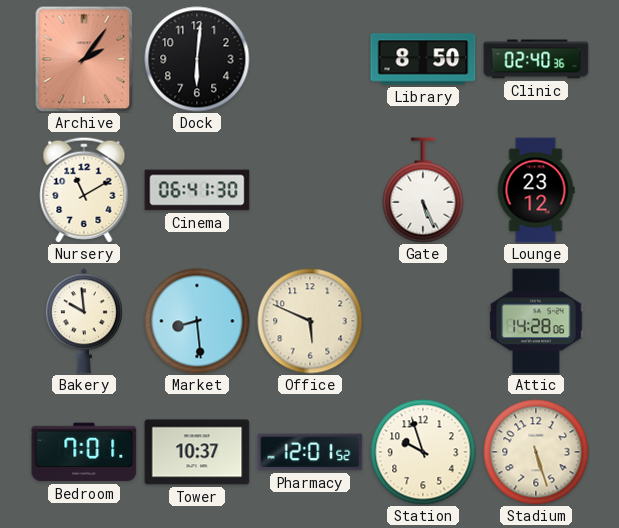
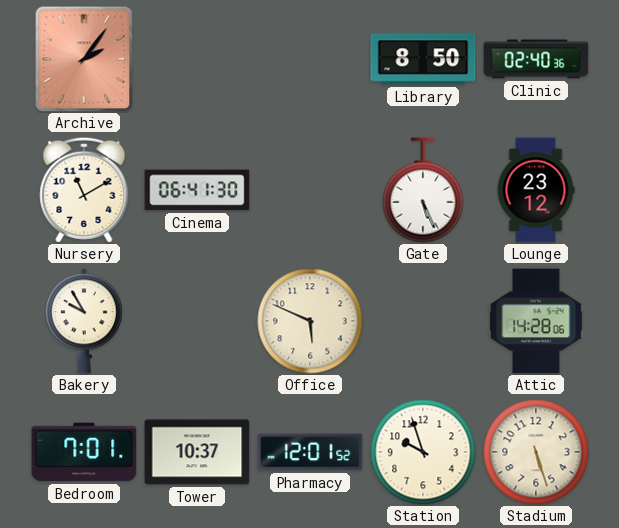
Dock: 6:01 -> none
Bakery: 9:59 -> 9:55
Market: 8:29 -> none
